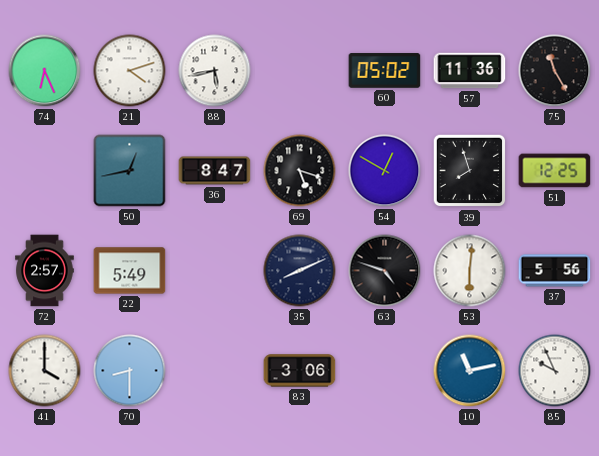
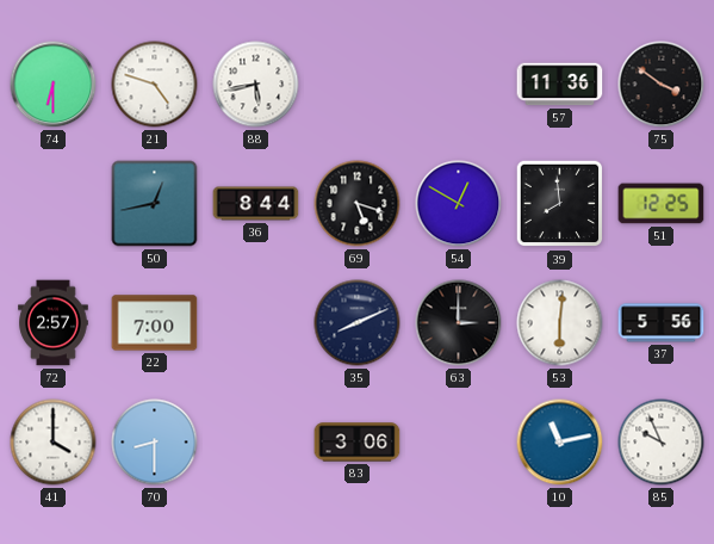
74: 6:26 -> 6:30
21: 4:12 -> 4:48
60: 05:02 -> none
75: 11:25 -> 3:51
36: 8:47 -> 8:44
39: 7:57 -> 7:59
22: 5:49 -> 7:00
63: 4:48 -> 3:00
